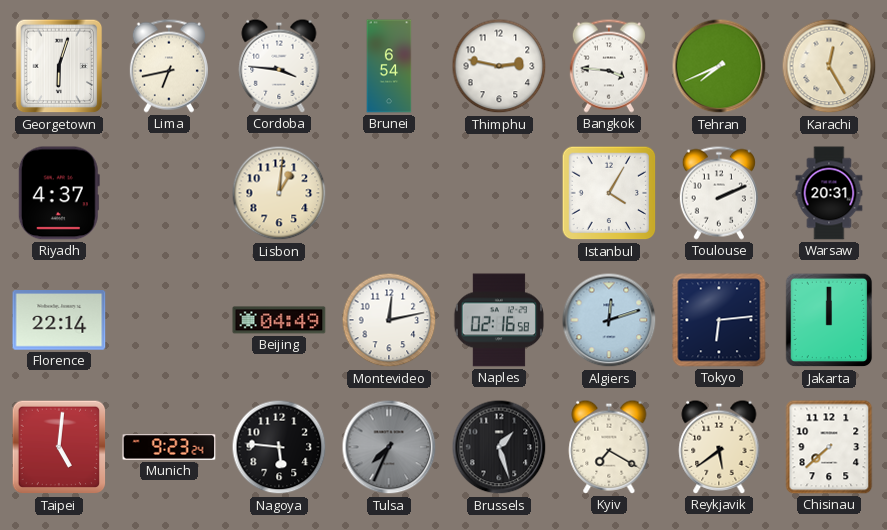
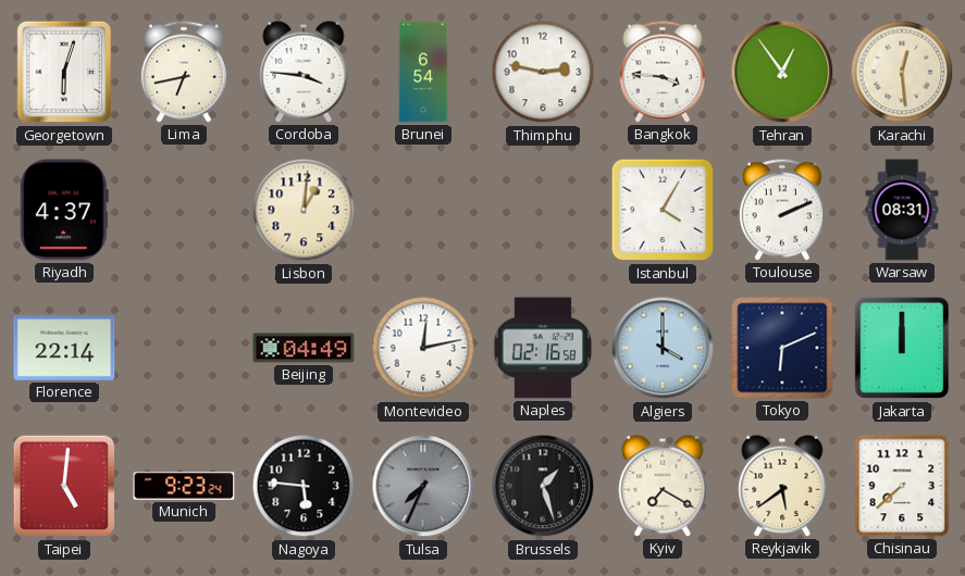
Tehran: 7:41 -> 12:54
Karachi: 12:25 -> 12:29
Warsaw: 20:31 -> 08:31
Algiers: 12:12 -> 4:00
Tokyo: 6:14 -> 6:11
